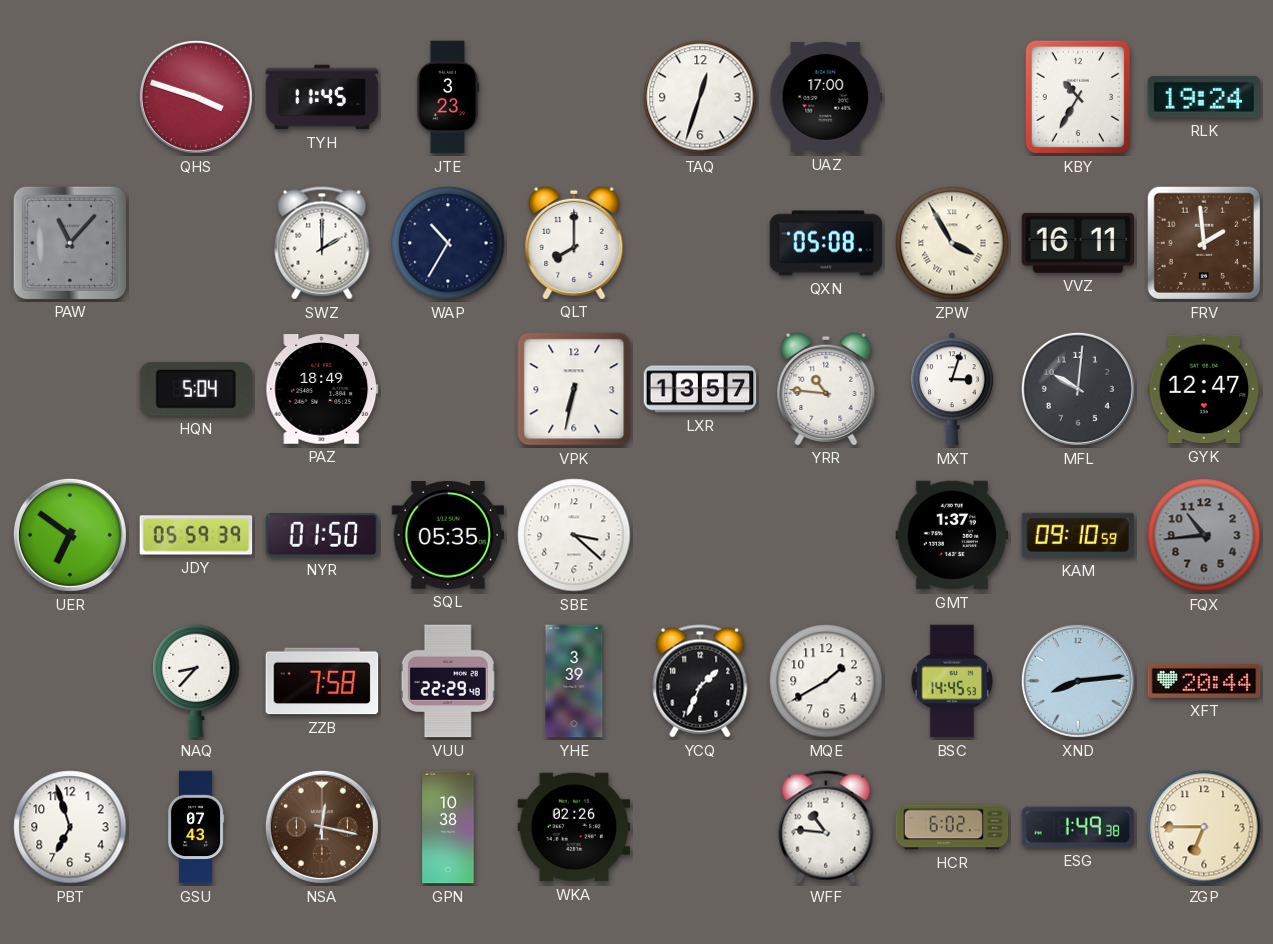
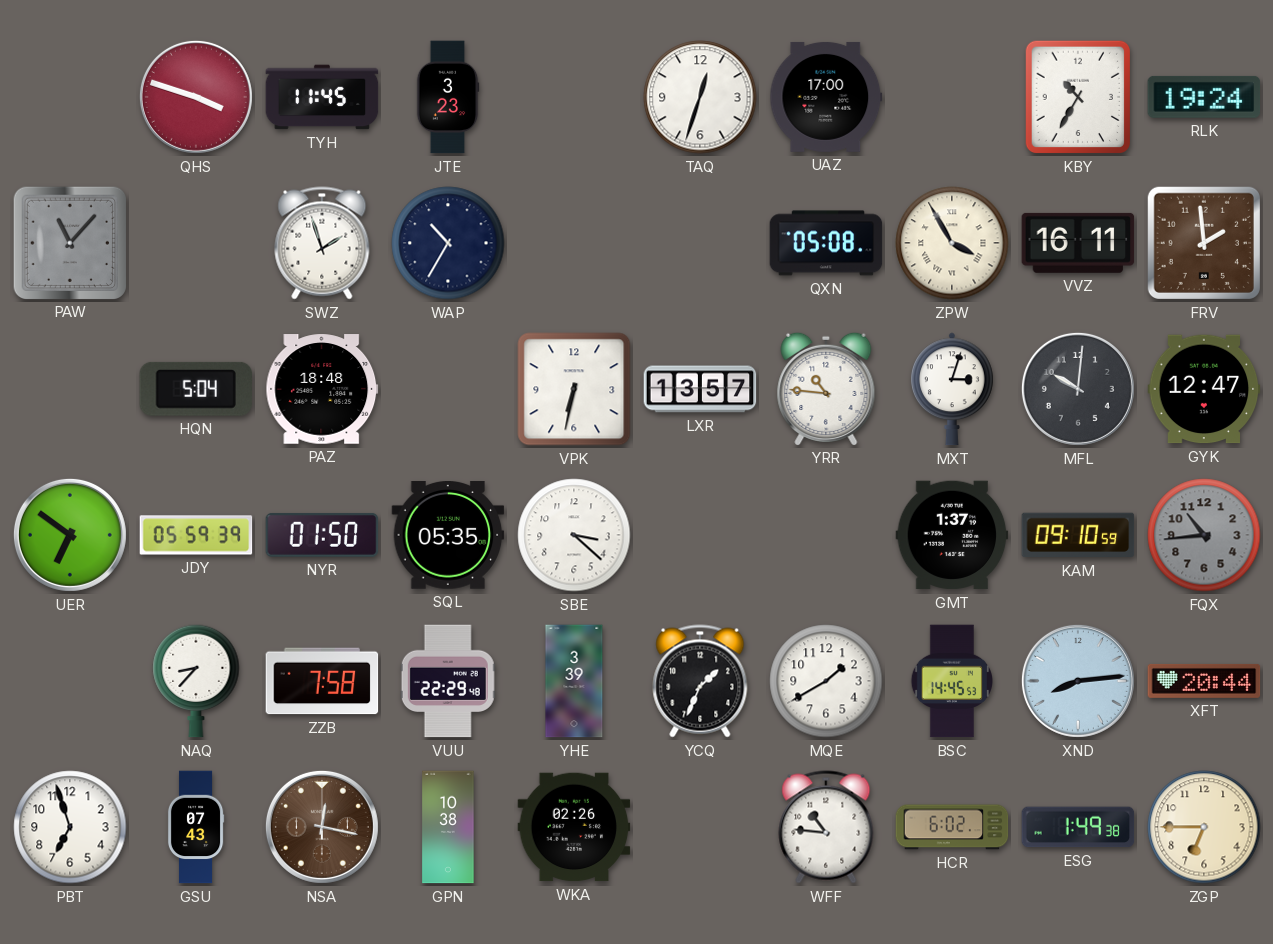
SWZ: 2:00 -> 1:57
QLT: 8:00 -> none
PAZ: 18:49 -> 18:48
